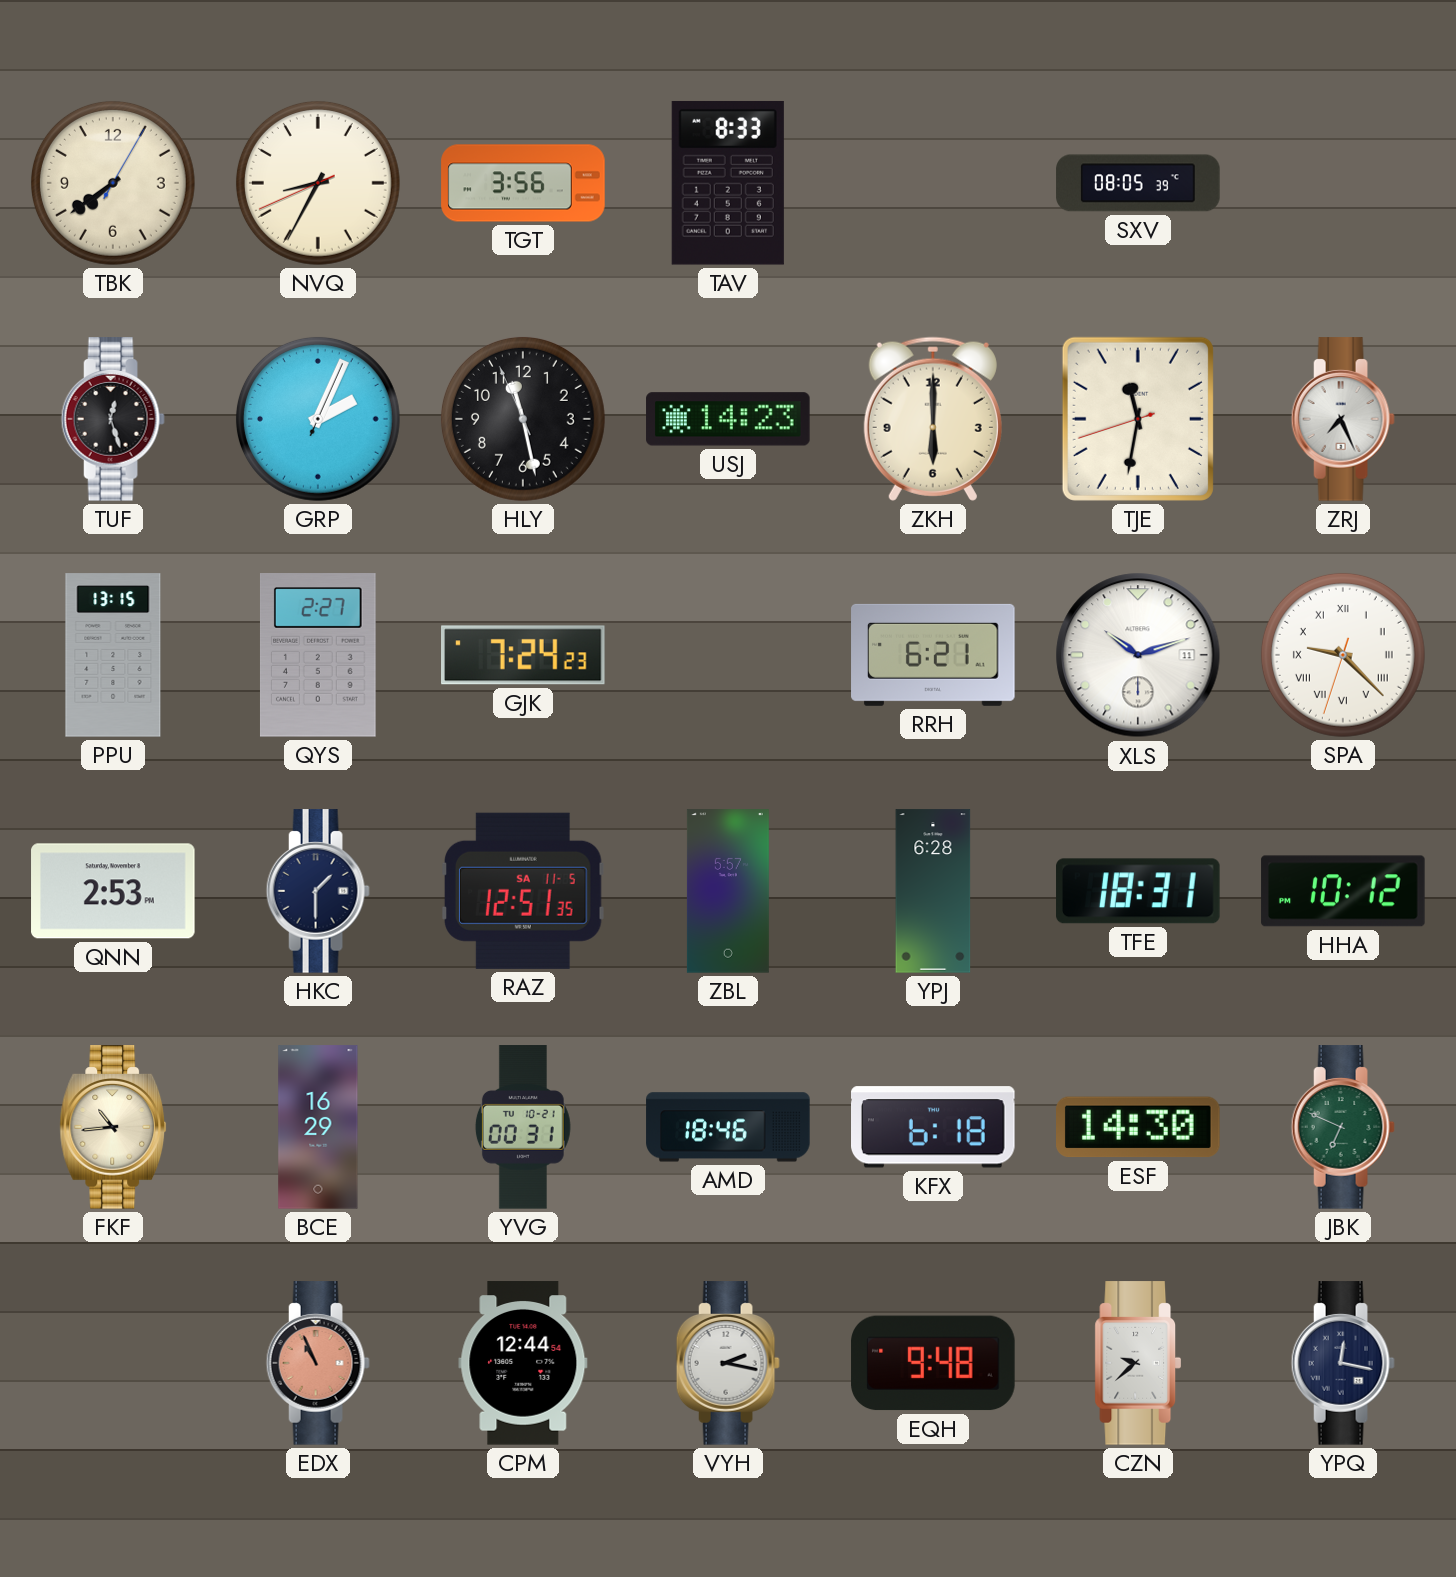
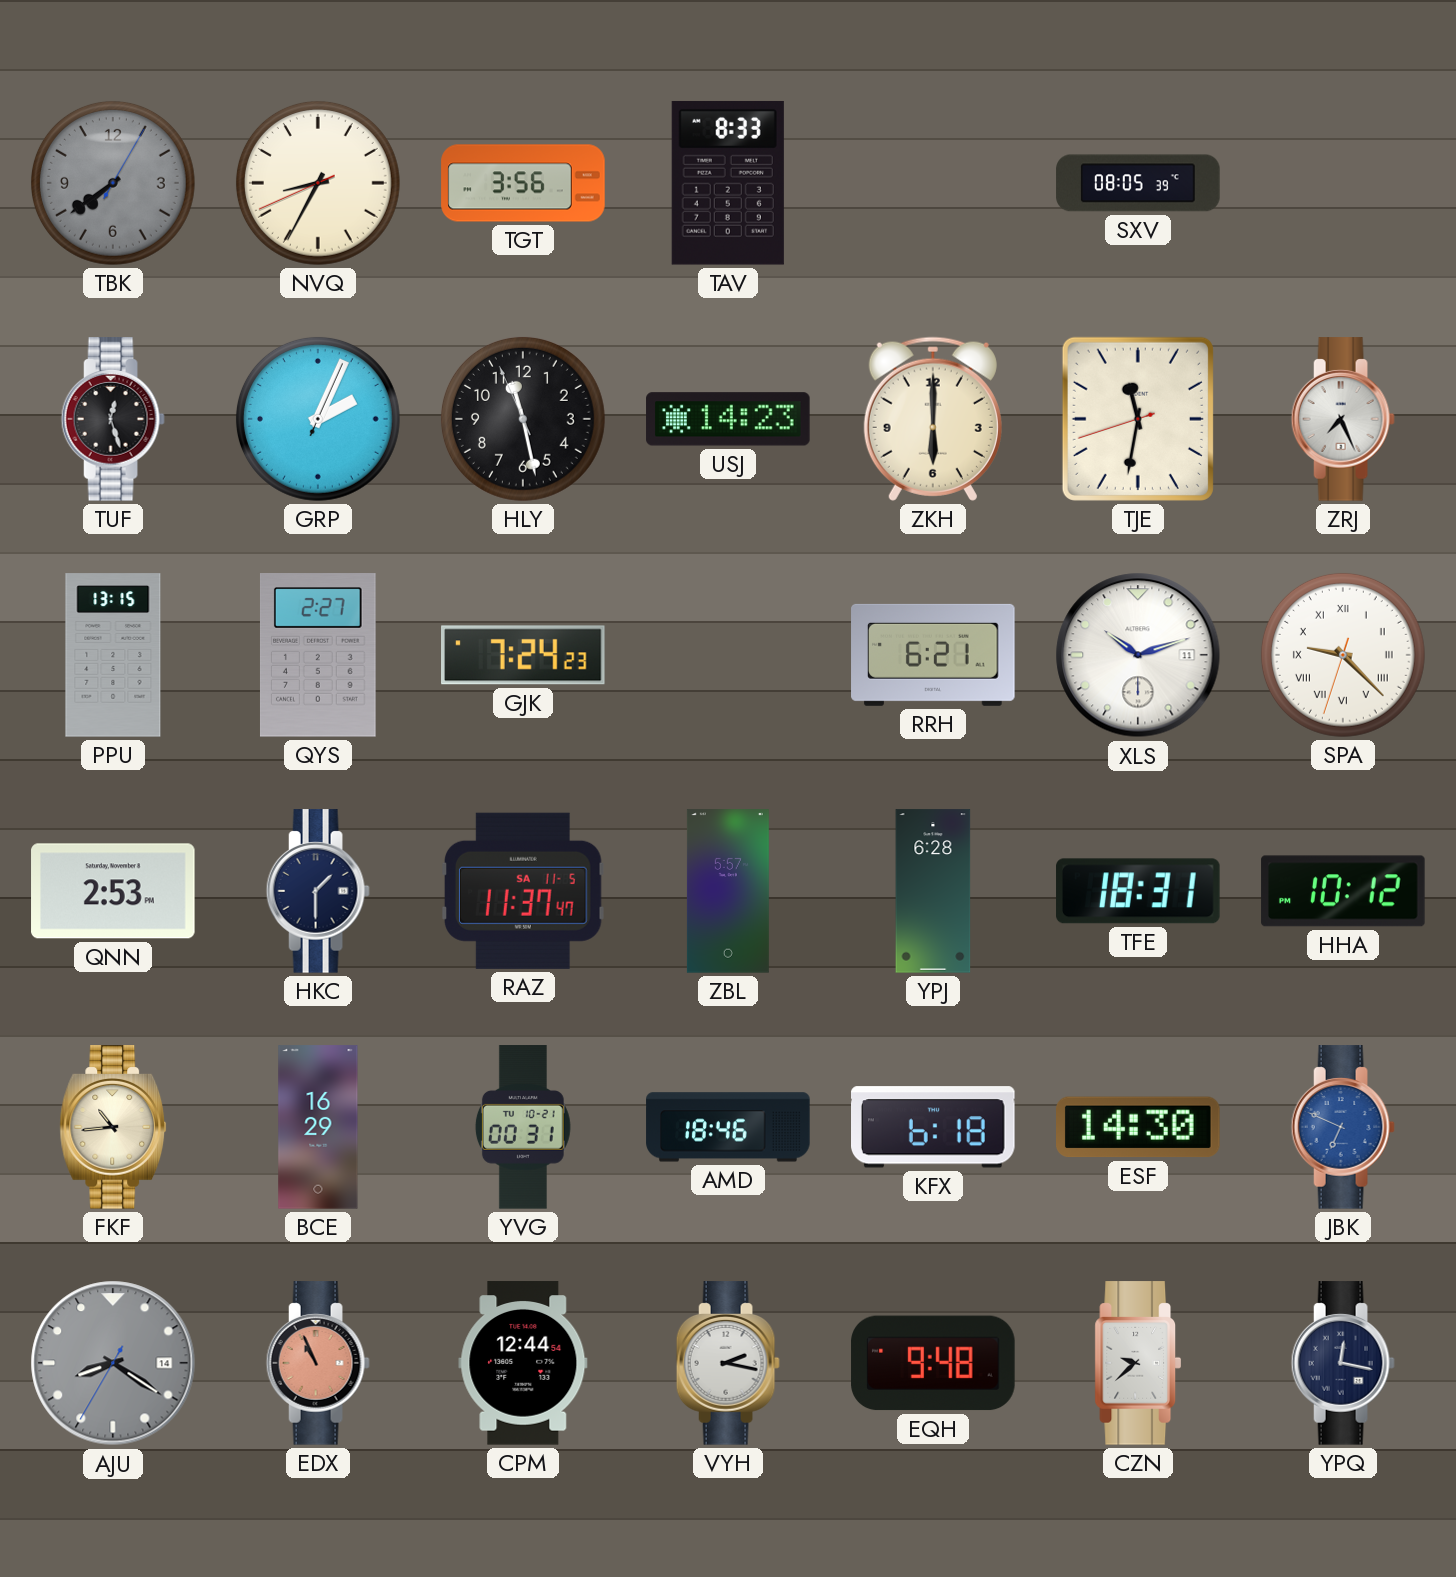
TBK dial: cream -> grey
RAZ: 12:51 -> 11:37
JBK dial: green -> blue
AJU: none -> 8:20
